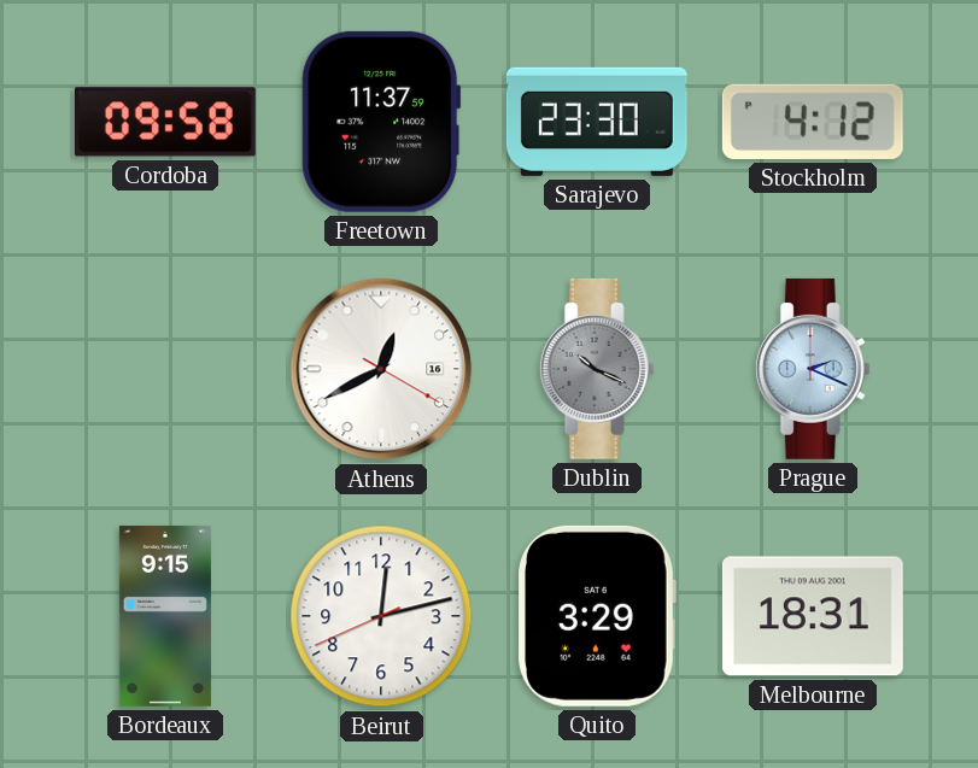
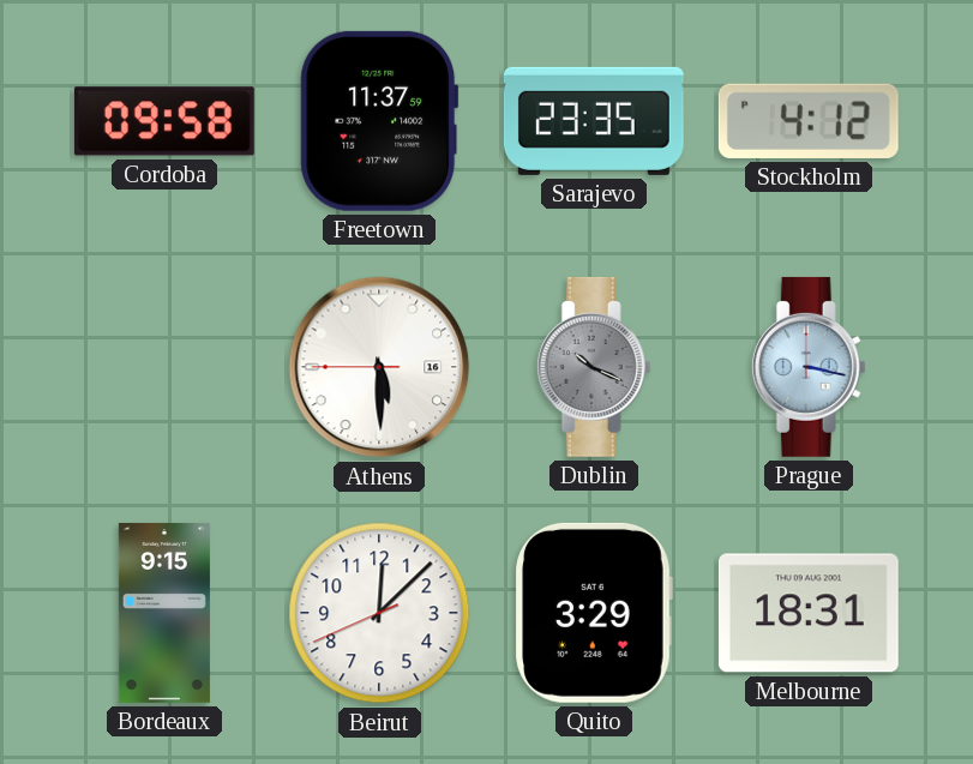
Sarajevo: 23:30 -> 23:35
Athens: 12:40 -> 5:29
Prague: 2:19 -> 3:17
Beirut: 12:12 -> 12:07
